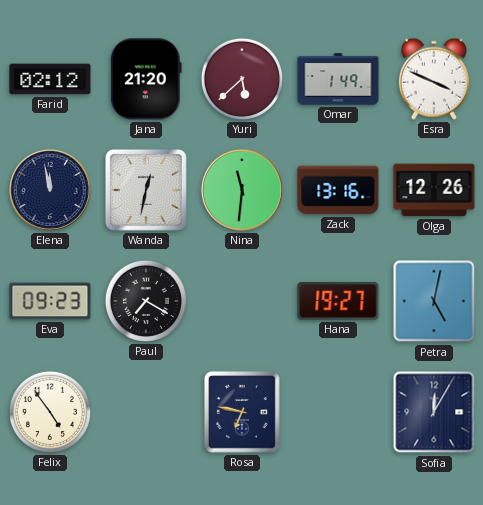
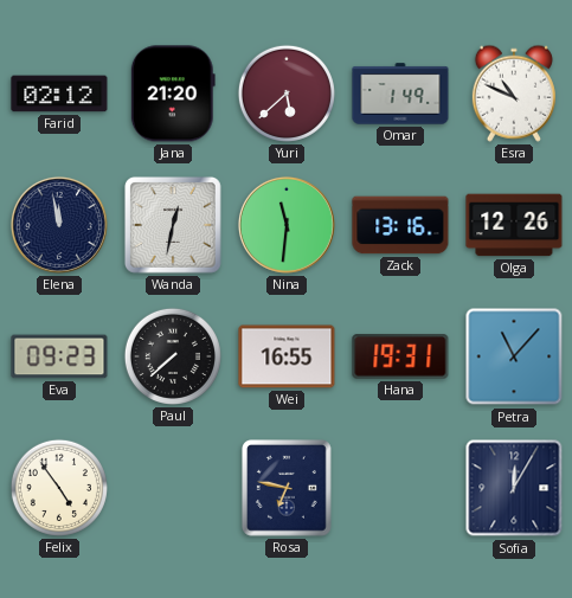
Esra: 3:49 -> 10:49
Paul: 7:20 -> 7:38
Wei: none -> 16:55
Hana: 19:27 -> 19:31
Petra: 5:02 -> 11:07
